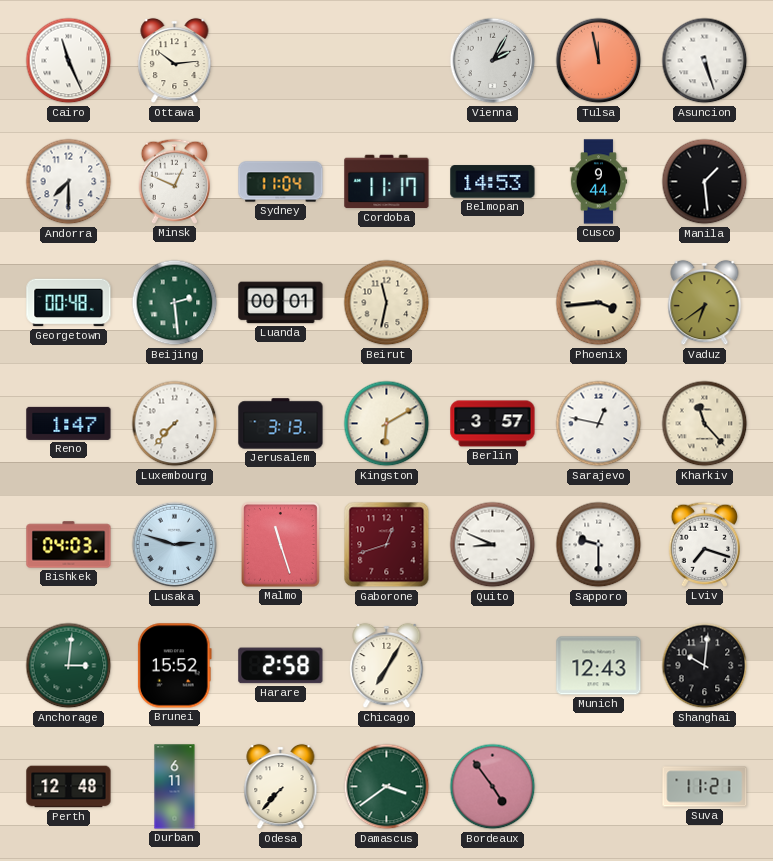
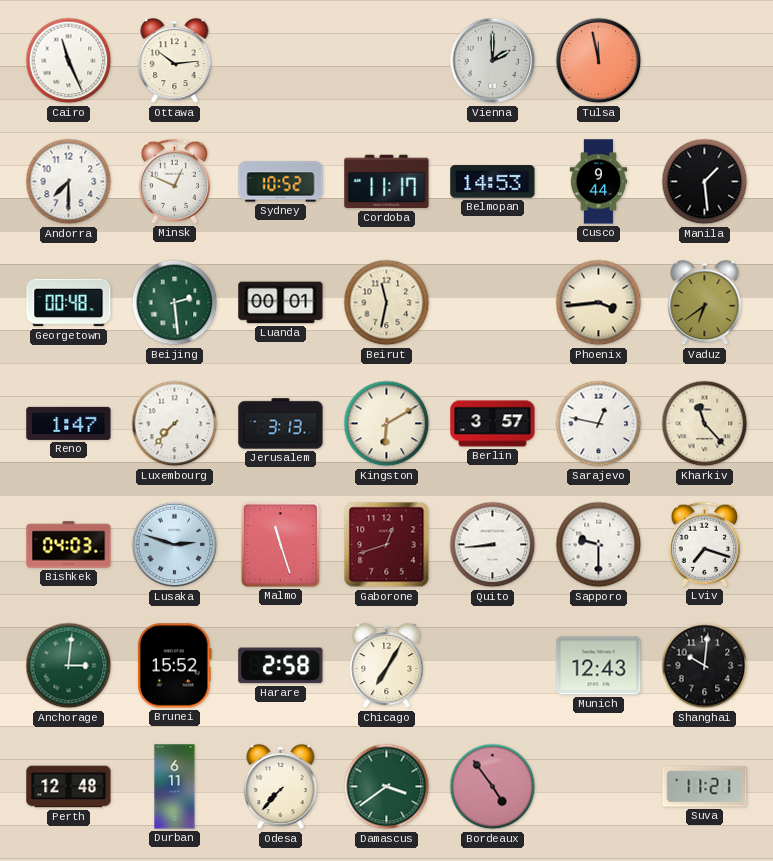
Vienna: 2:05 -> 2:00
Asuncion: 5:27 -> none
Sydney: 11:04 -> 10:52
Quito: 8:49 -> 8:44
